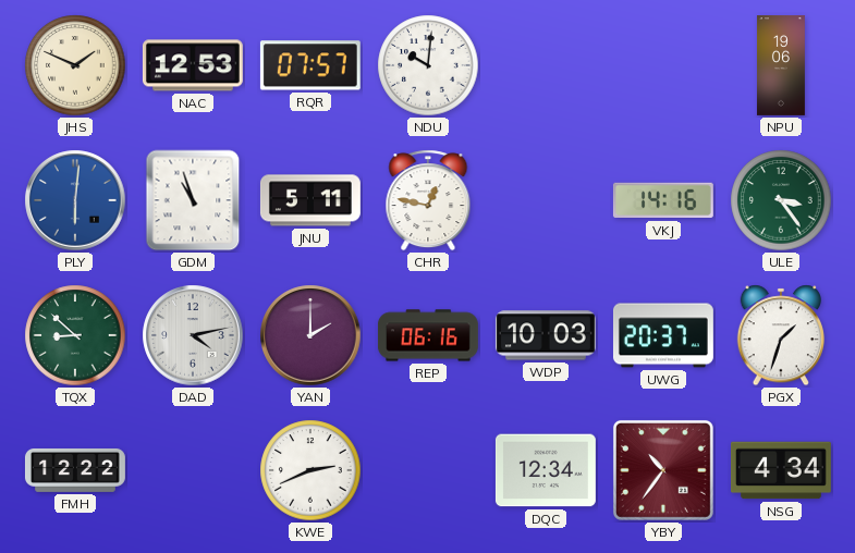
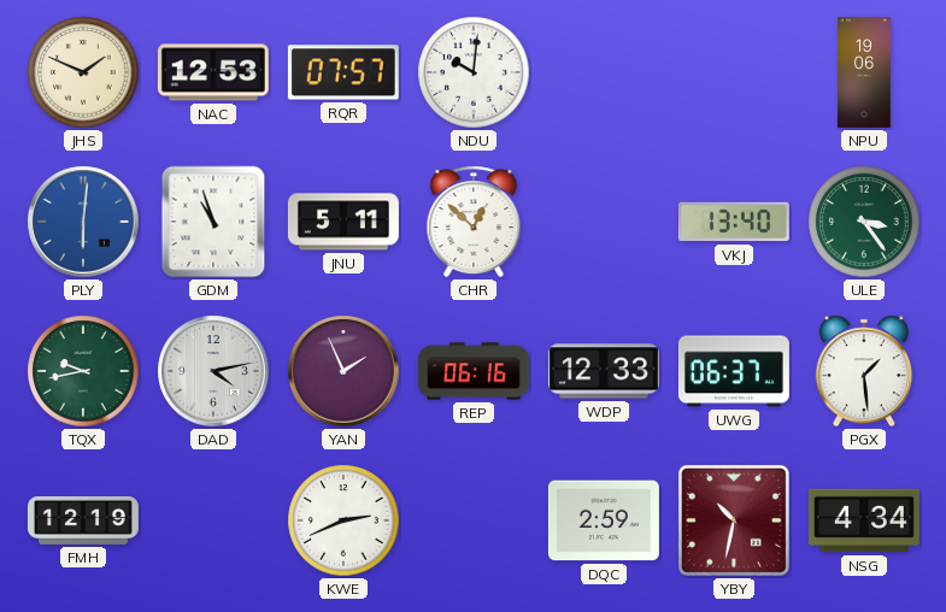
CHR: 12:47 -> 12:52
VKJ: 14:16 -> 13:40
TQX: 8:52 -> 9:43
YAN: 2:00 -> 1:56
WDP: 10:03 -> 12:33
UWG: 20:37 -> 06:37
PGX: 1:33 -> 1:29
FMH: 12:22 -> 12:19
DQC: 12:34 -> 2:59
YBY: 10:36 -> 10:32
